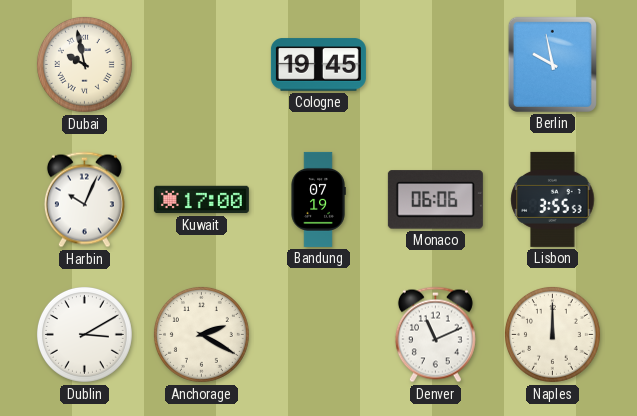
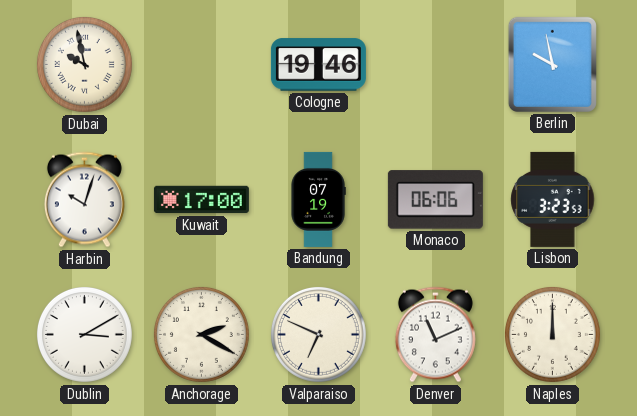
Cologne: 19:45 -> 19:46
Harbin: 10:04 -> 10:03
Lisbon: 3:55 -> 3:23
Valparaiso: none -> 6:49
